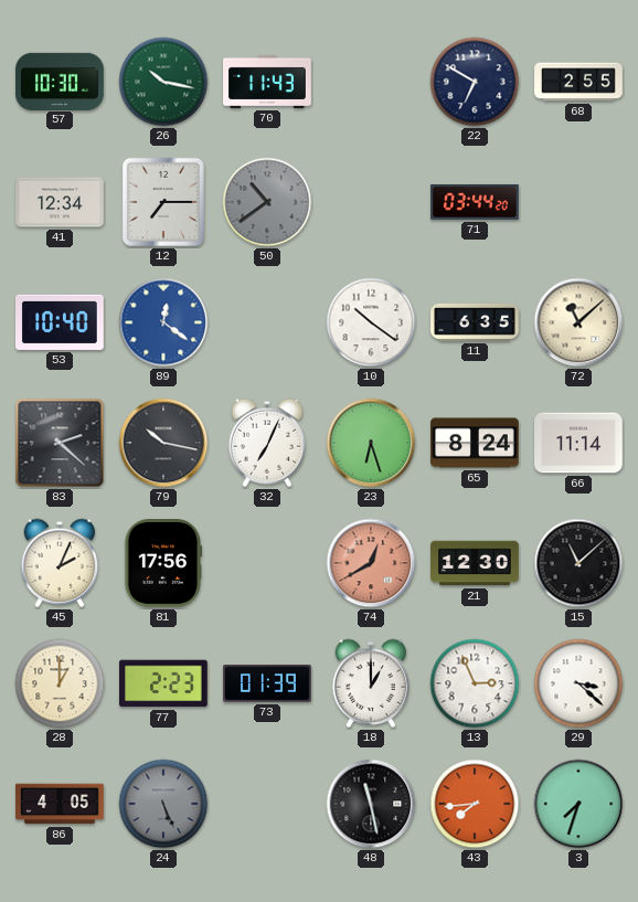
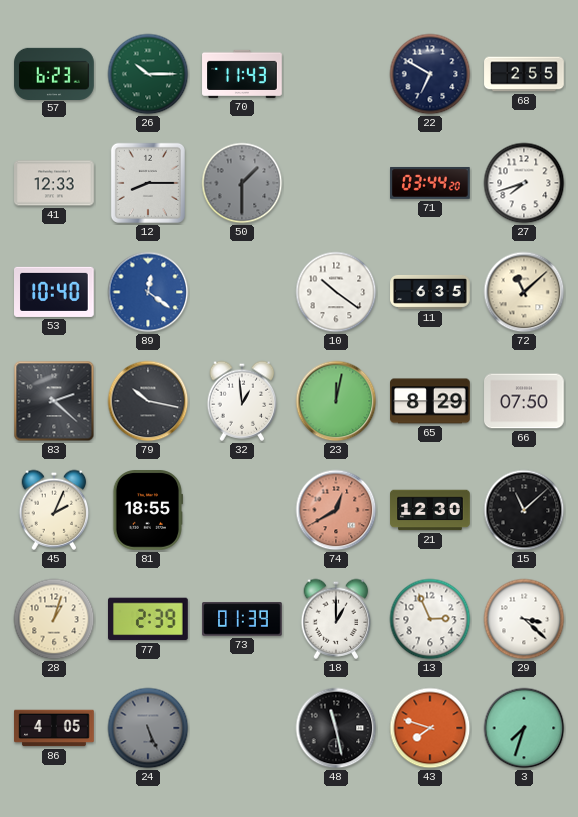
57: 10:30 -> 6:23
26: 10:17 -> 10:15
41: 12:34 -> 12:33
12: 7:15 -> 8:15
50: 10:39 -> 1:30
27: none -> 7:42
32: 7:04 -> 12:59
23: 6:27 -> 12:02
65: 8:24 -> 8:29
66: 11:14 -> 07:50
81: 17:56 -> 18:55
28: 1:00 -> 1:03
77: 2:23 -> 2:39
43: 7:44 -> 7:48
